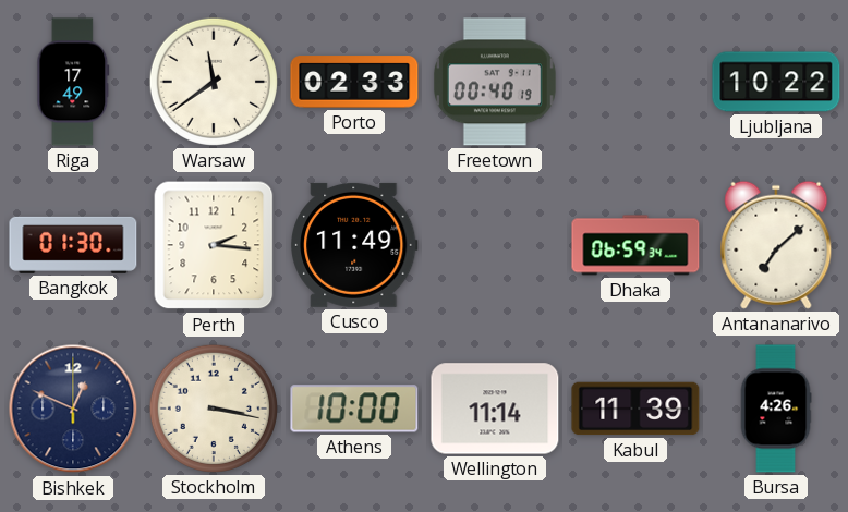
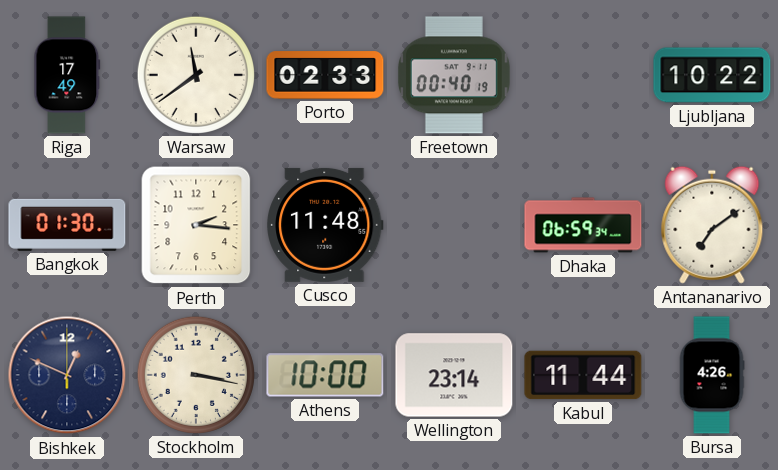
Cusco: 11:49 -> 11:48
Antananarivo: 7:08 -> 7:09
Wellington: 11:14 -> 23:14
Kabul: 11:39 -> 11:44
